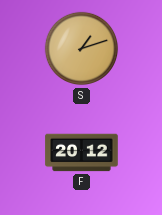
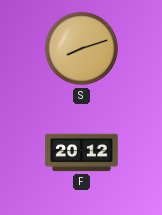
S: 1:12 -> 8:12
